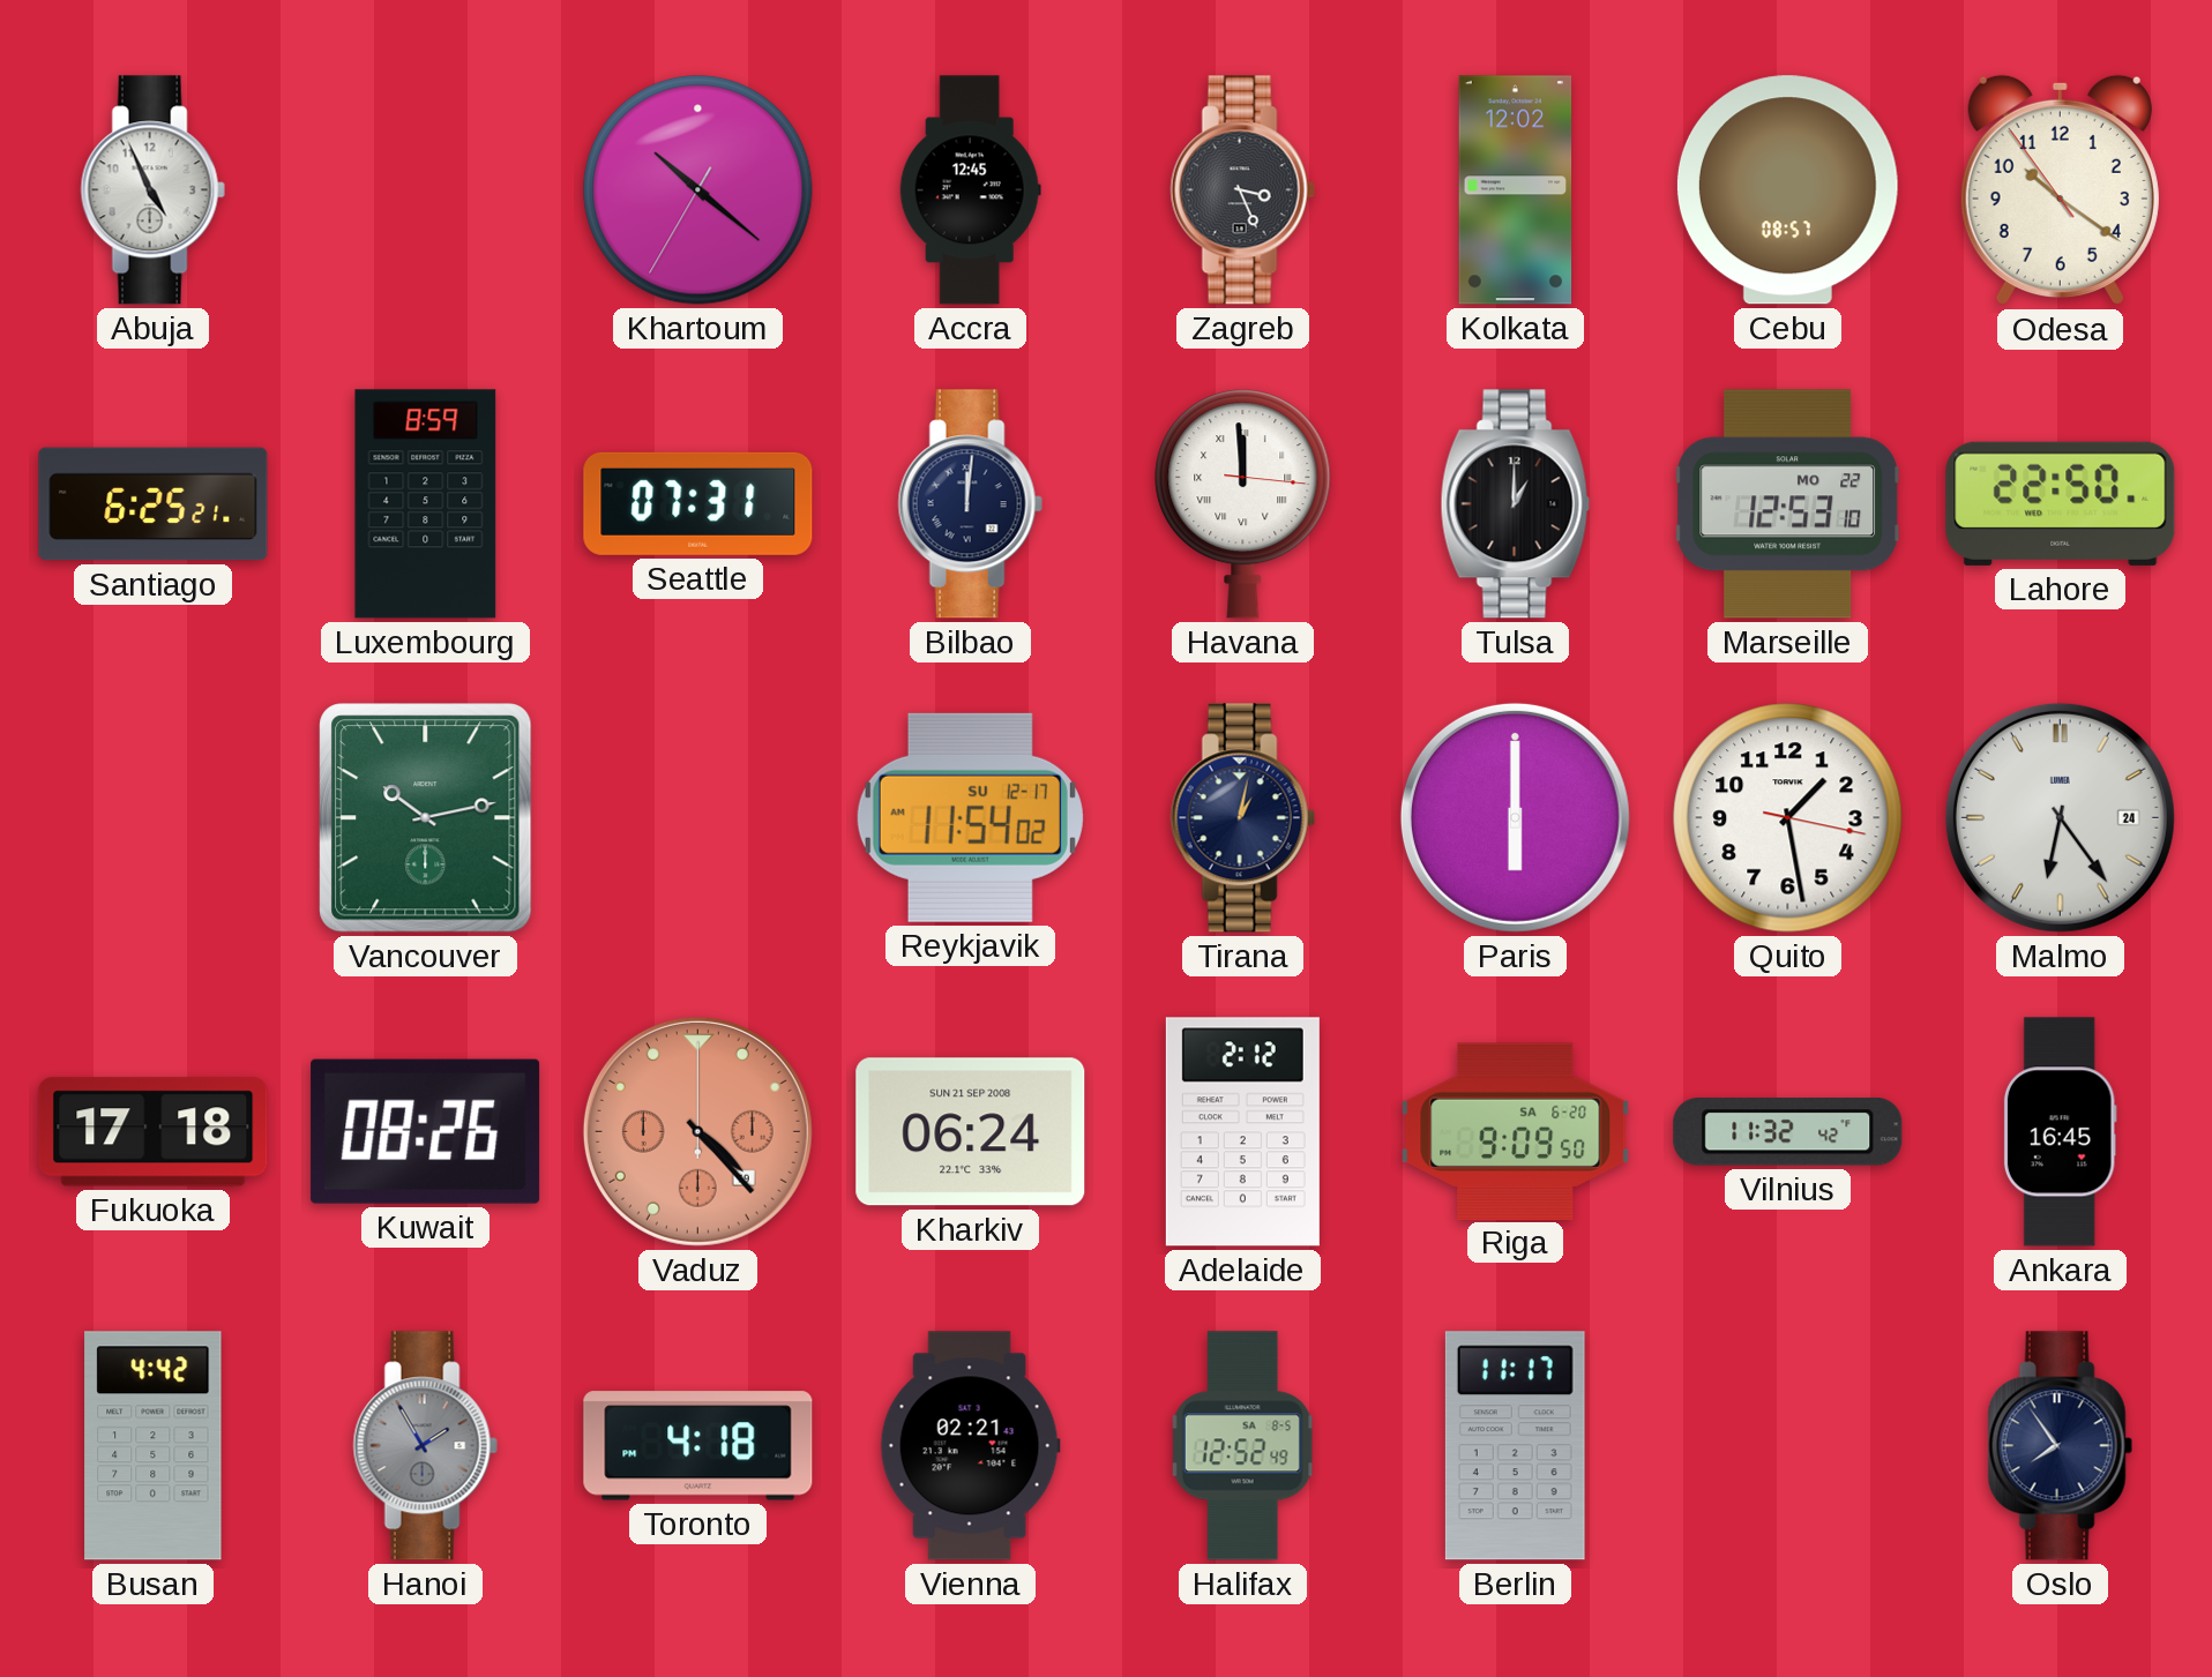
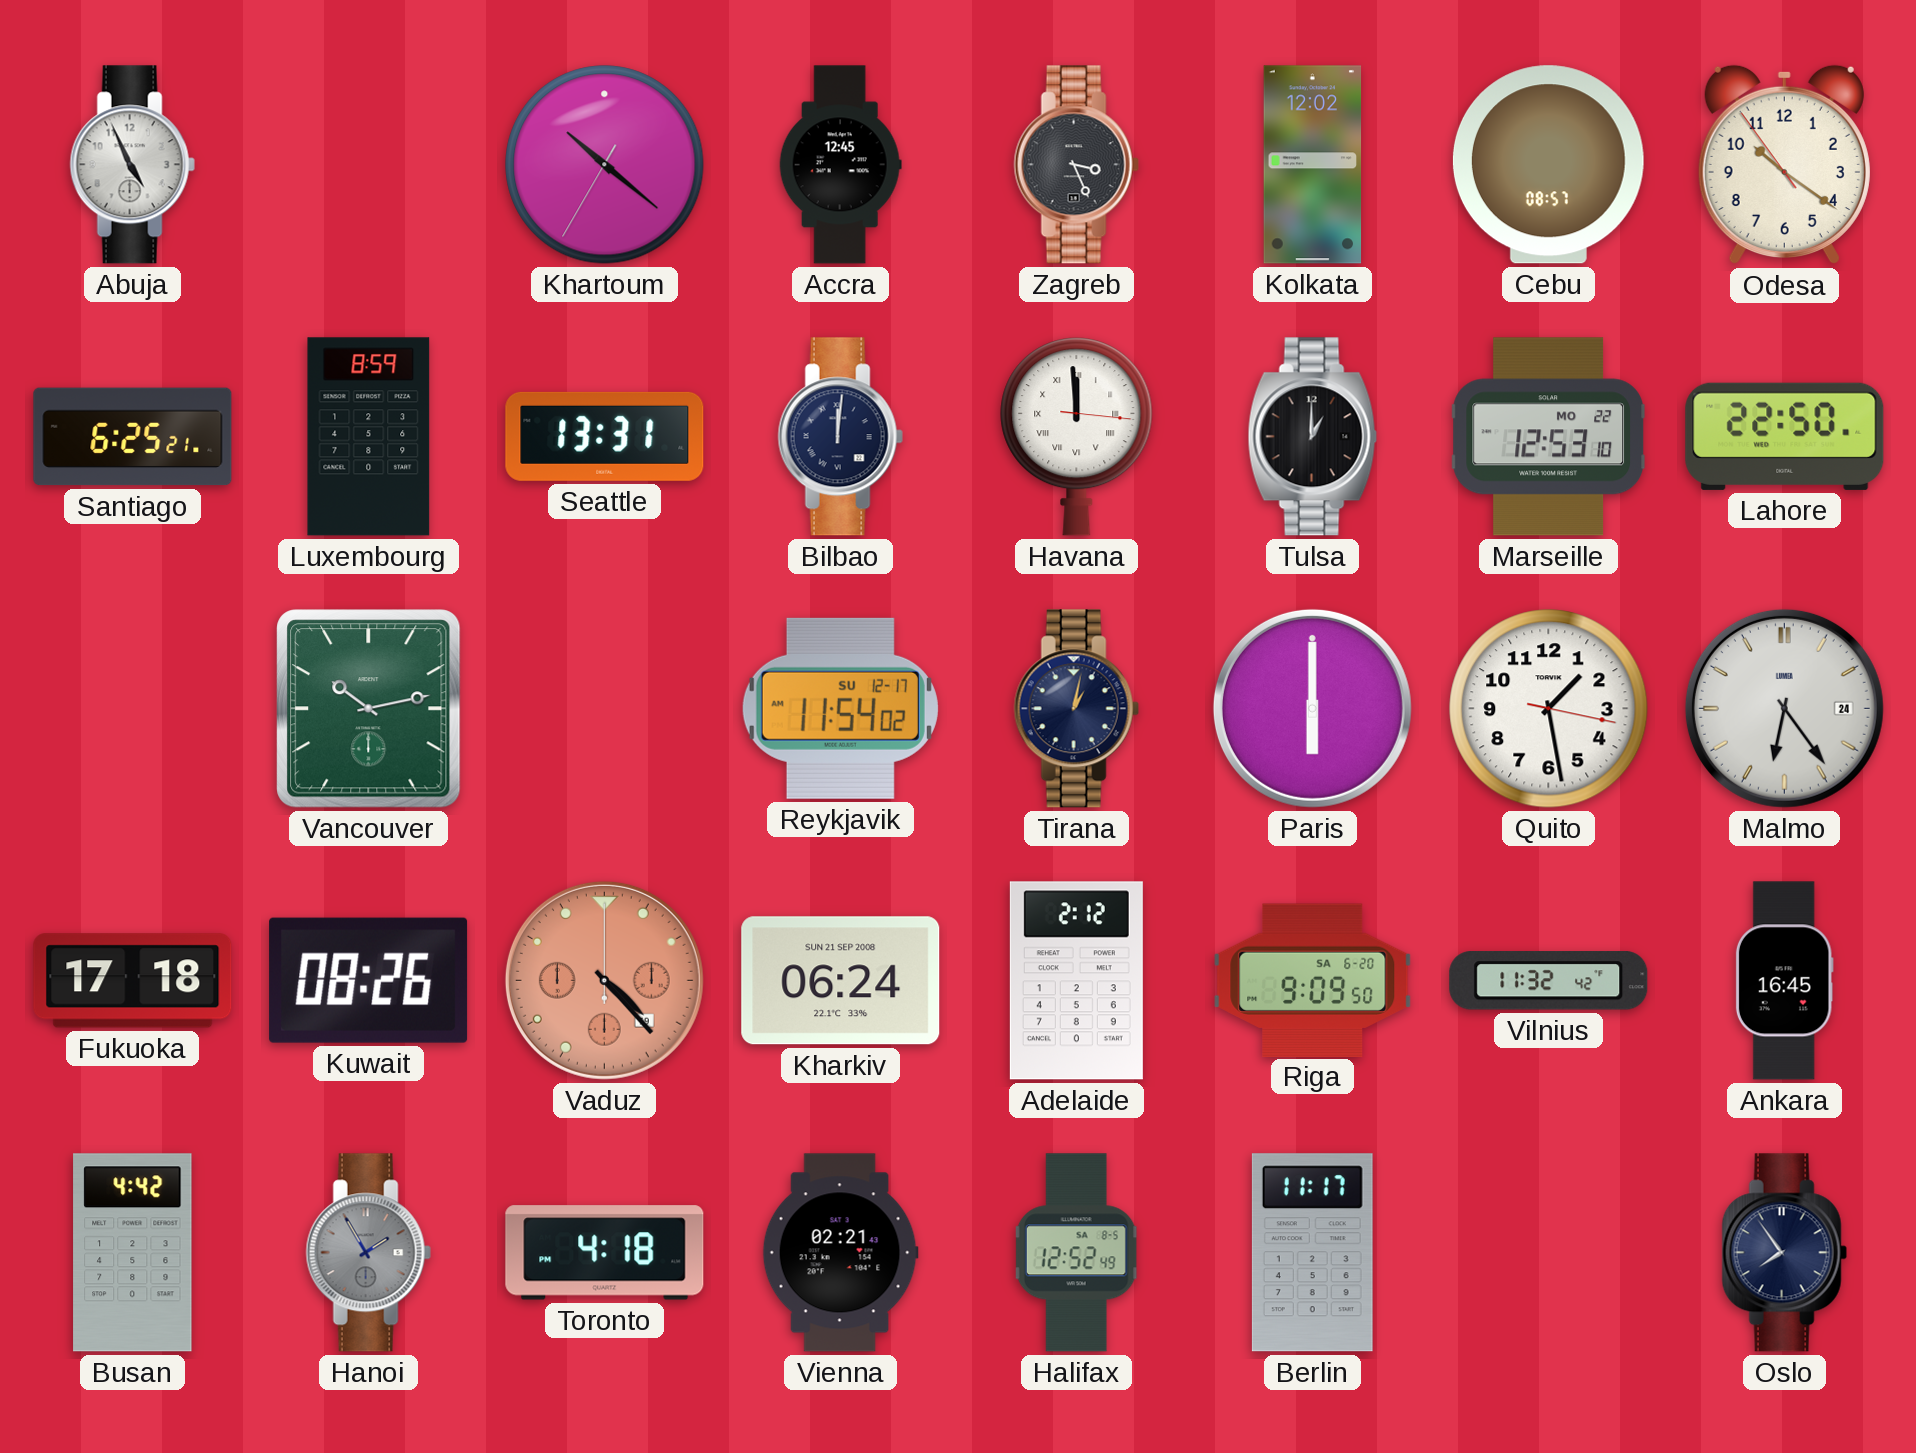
Seattle: 07:31 -> 13:31
